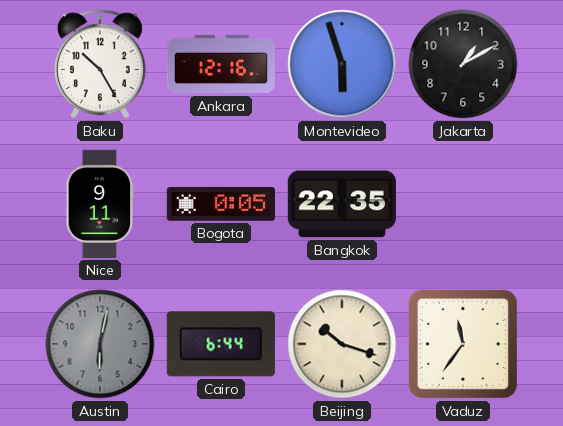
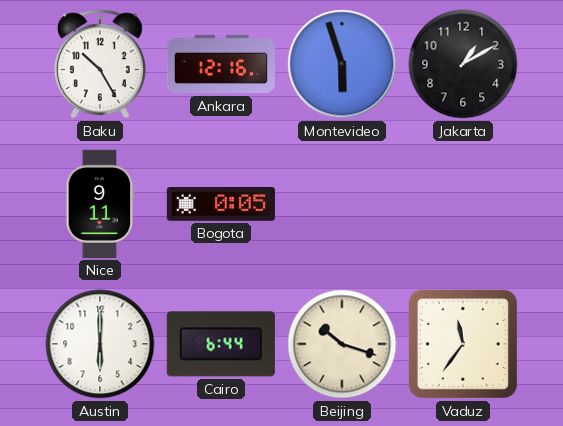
Bangkok: 22:35 -> none
Austin: 6:02 -> 6:00
Austin dial: grey -> white
